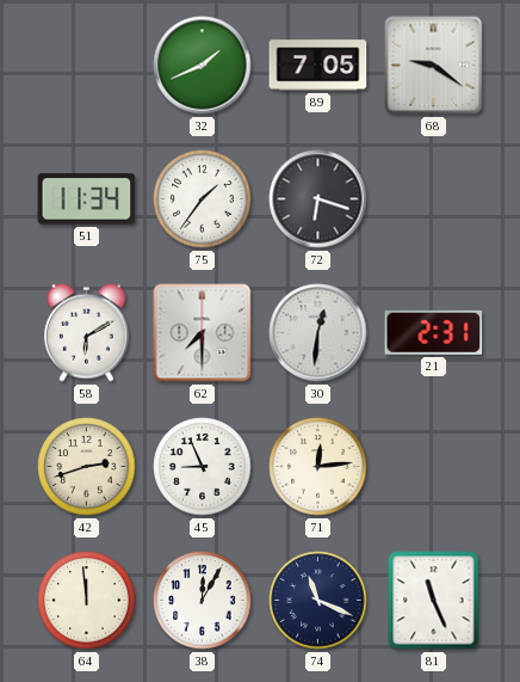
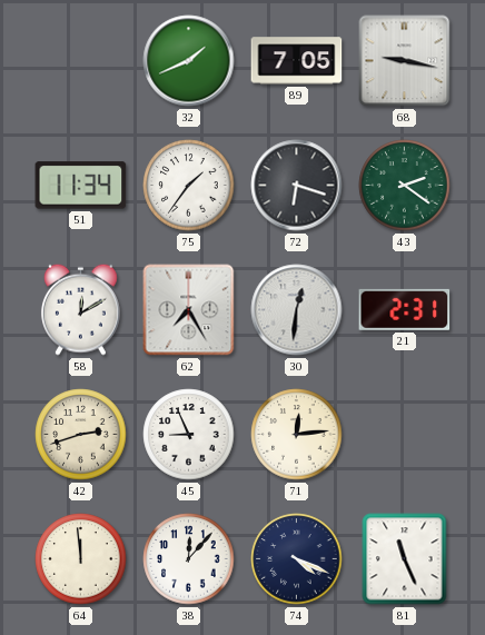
68: 9:21 -> 9:17
43: none -> 2:21
58: 6:10 -> 12:10
62: 7:30 -> 7:25
38: 12:05 -> 12:07
74: 11:19 -> 4:19
